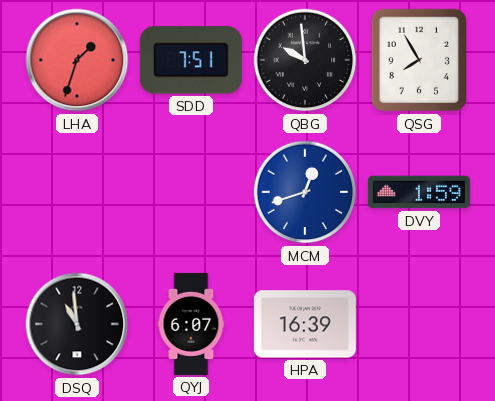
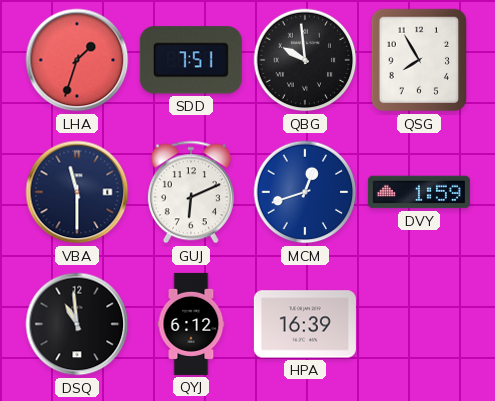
VBA: none -> 11:30
GUJ: none -> 6:11
QYJ: 6:07 -> 6:12
